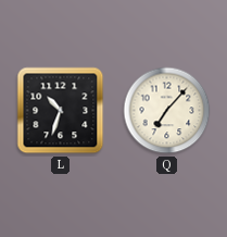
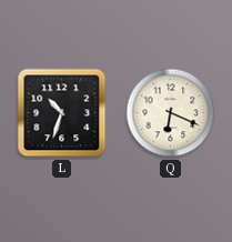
Q: 7:07 -> 6:19
